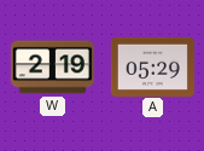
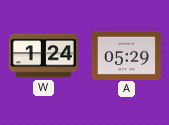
W: 2:19 -> 1:24
